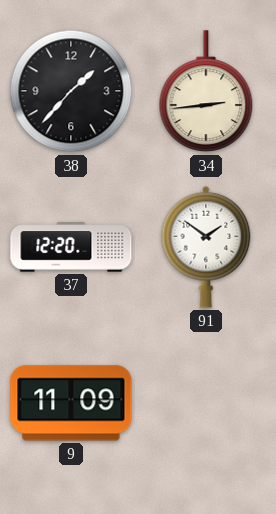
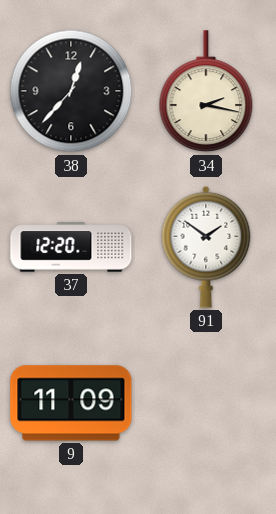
38: 1:37 -> 12:37
34: 2:44 -> 2:17
